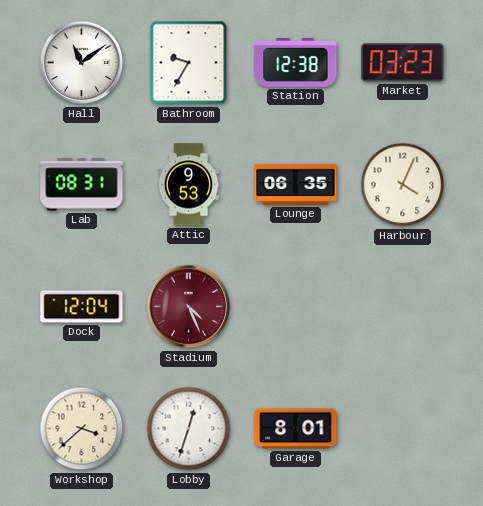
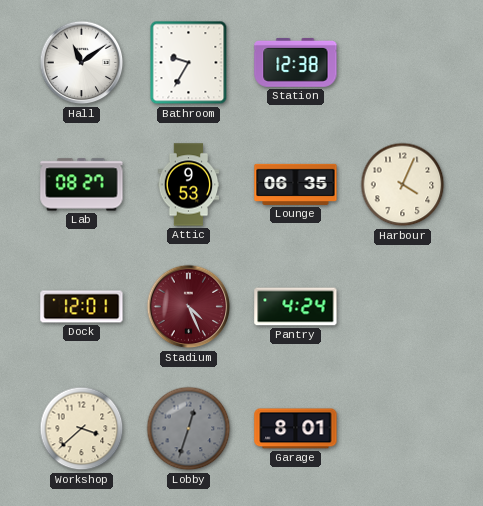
Market: 03:23 -> none
Lab: 08:31 -> 08:27
Dock: 12:04 -> 12:01
Pantry: none -> 4:24
Lobby dial: white -> grey
